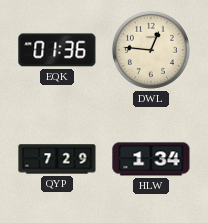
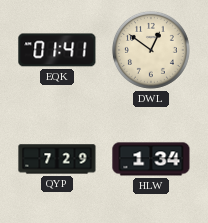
EQK: 01:36 -> 01:41
DWL: 12:46 -> 12:51
